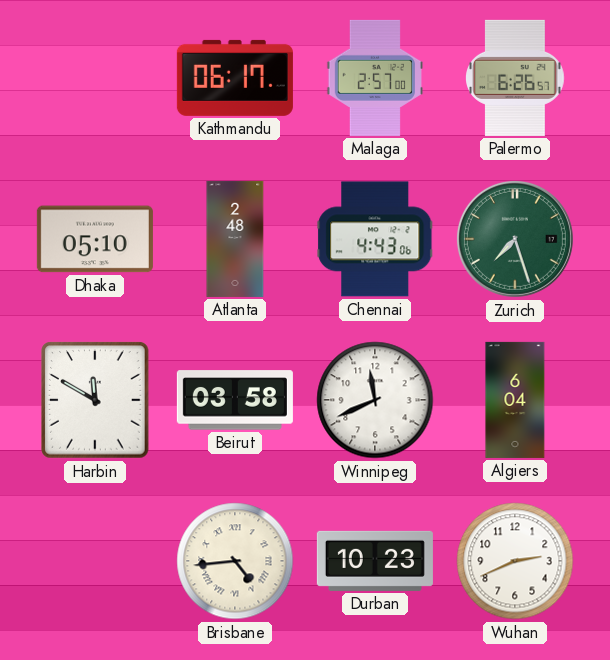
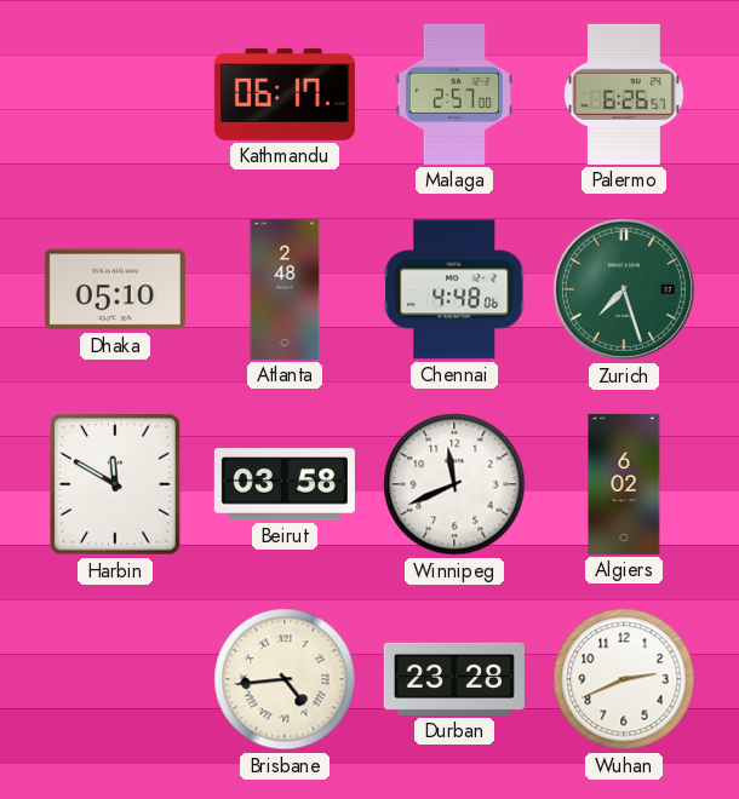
Chennai: 4:43 -> 4:48
Algiers: 6:04 -> 6:02
Durban: 10:23 -> 23:28
